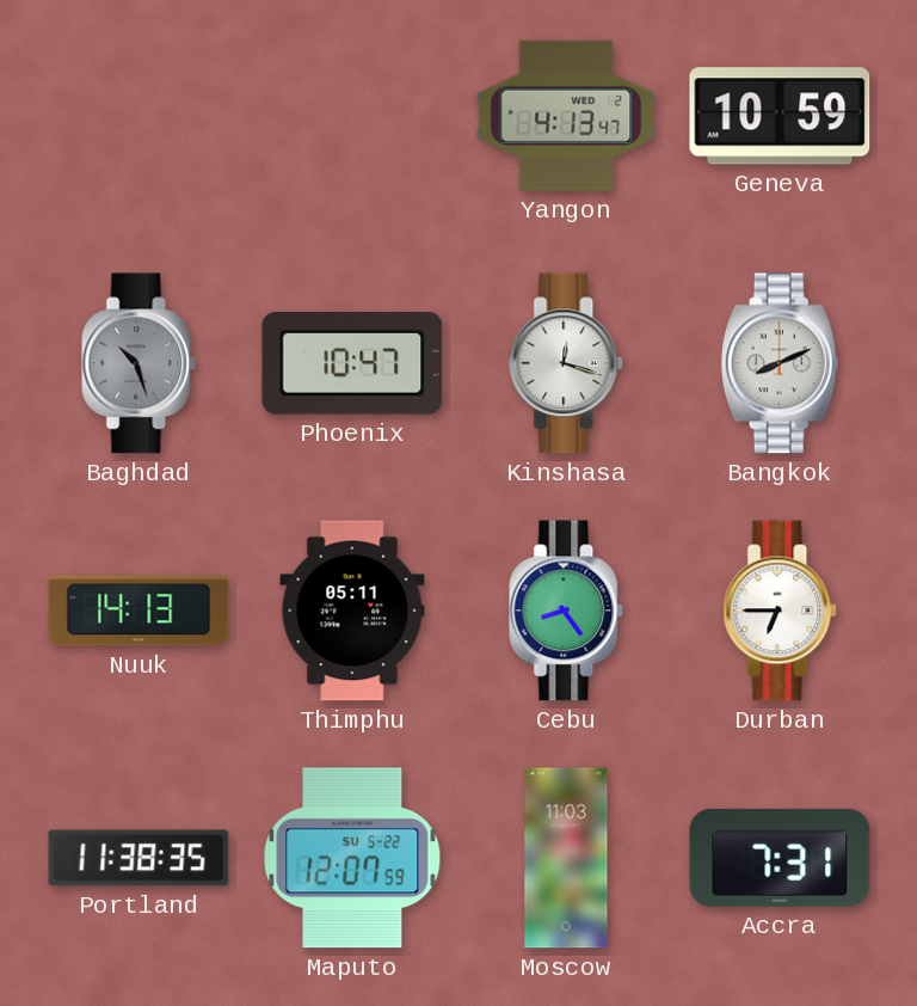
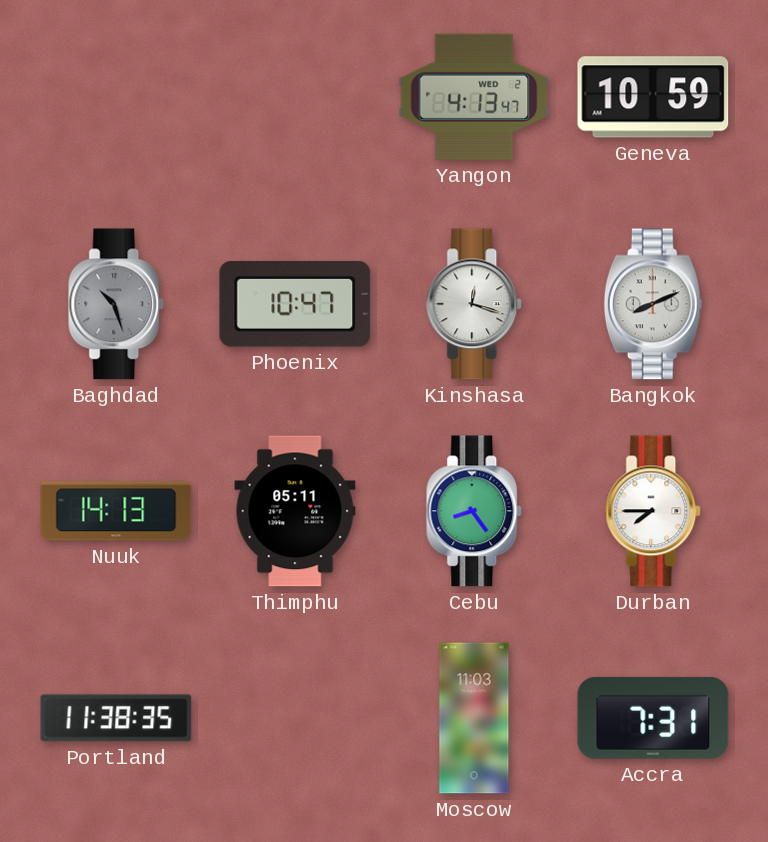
Durban: 6:45 -> 7:45
Maputo: 12:07 -> none
